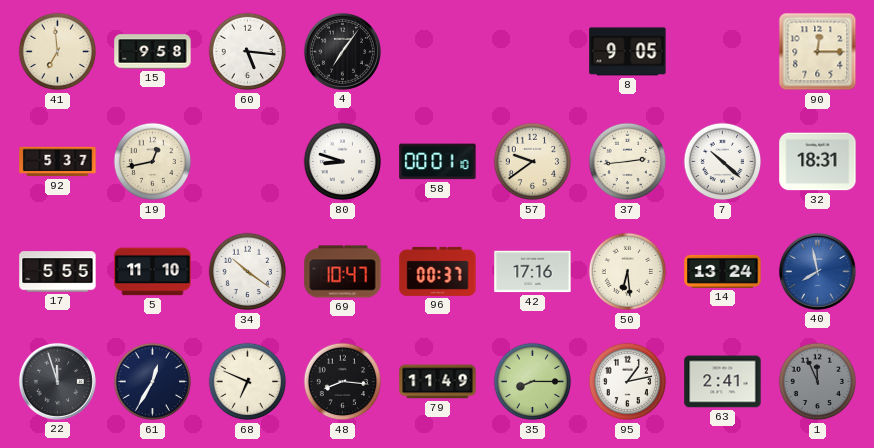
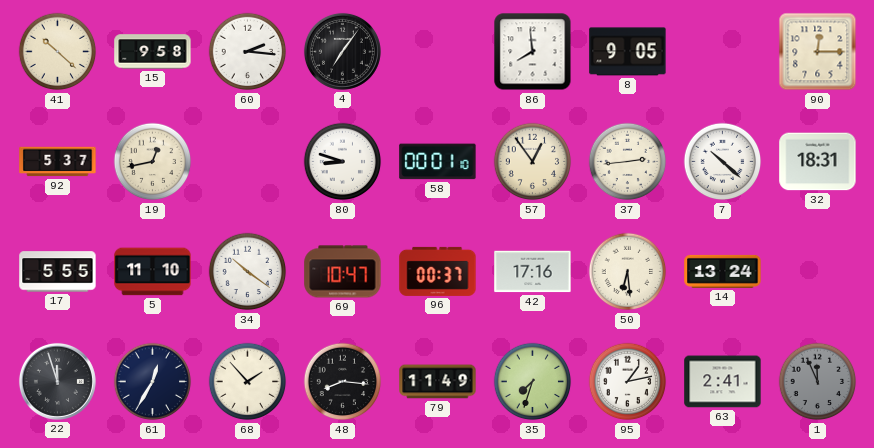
41: 6:59 -> 10:22
60: 5:16 -> 2:16
86: none -> 7:59
57: 9:39 -> 12:54
40: 7:58 -> none
68: 6:49 -> 1:53
35: 8:15 -> 7:33
